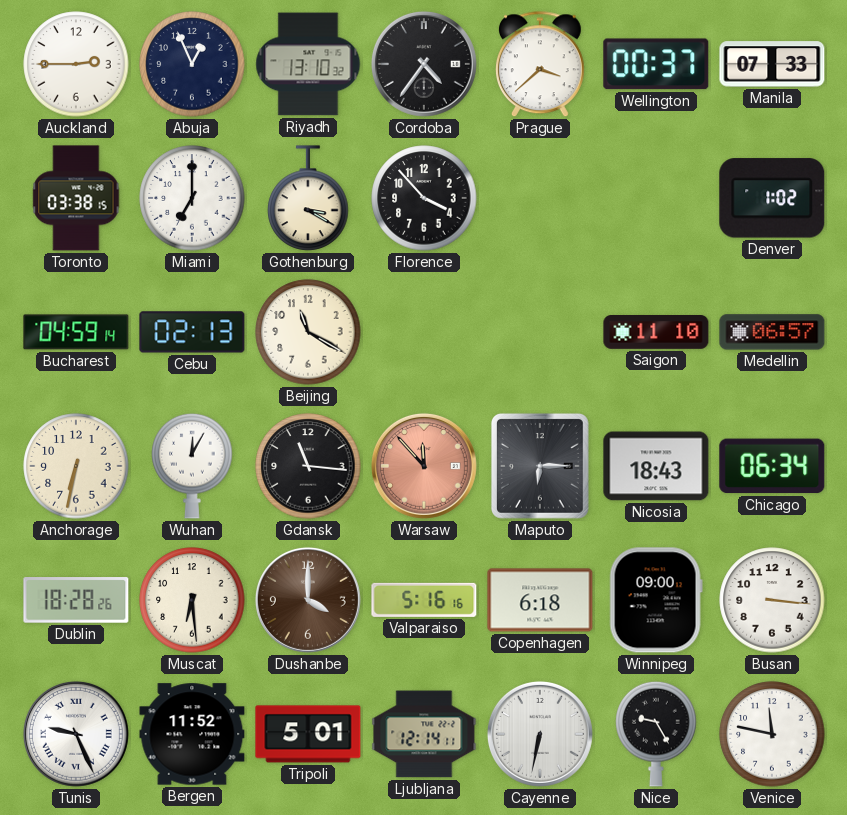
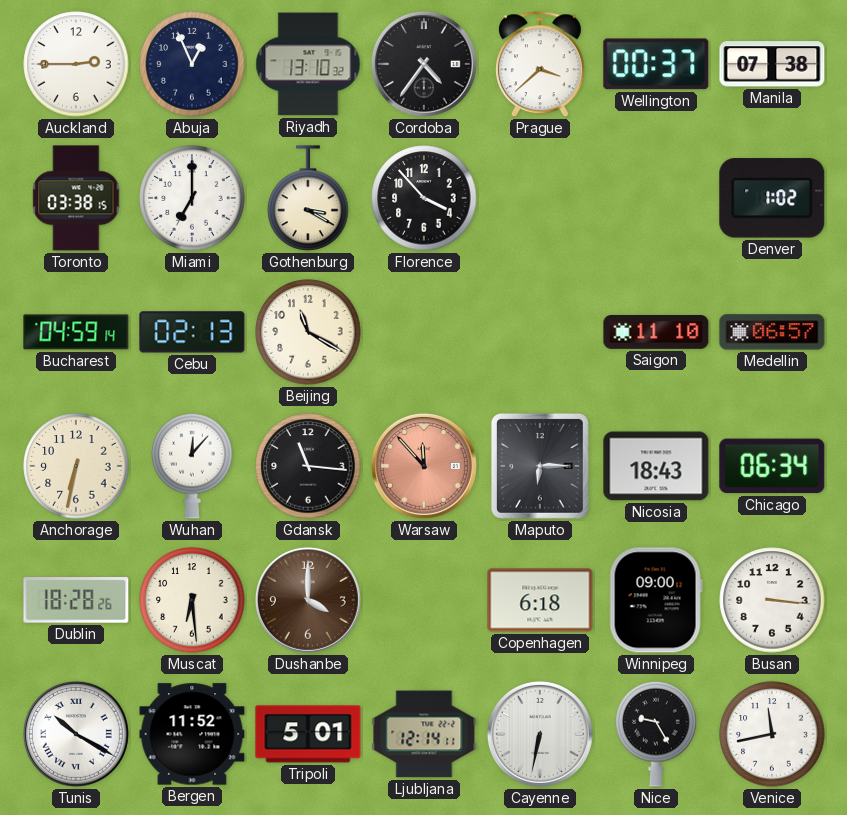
Manila: 07:33 -> 07:38
Wuhan: 12:05 -> 12:07
Valparaiso: 5:16 -> none
Tunis: 9:26 -> 10:20
Venice: 11:47 -> 11:43
